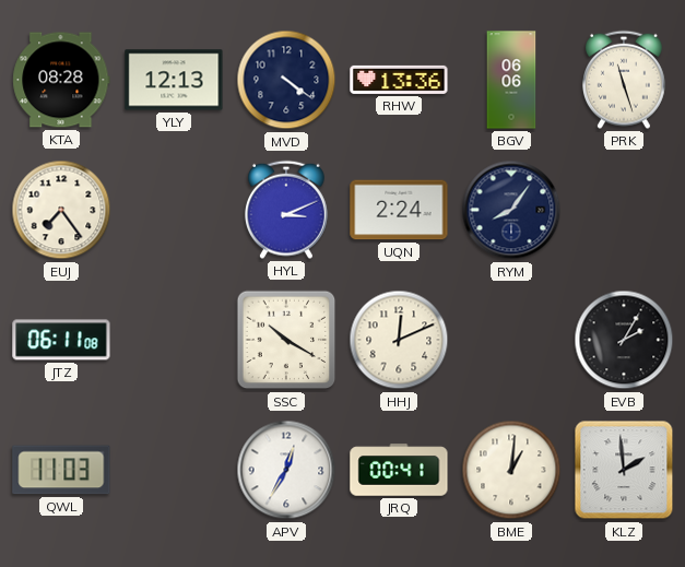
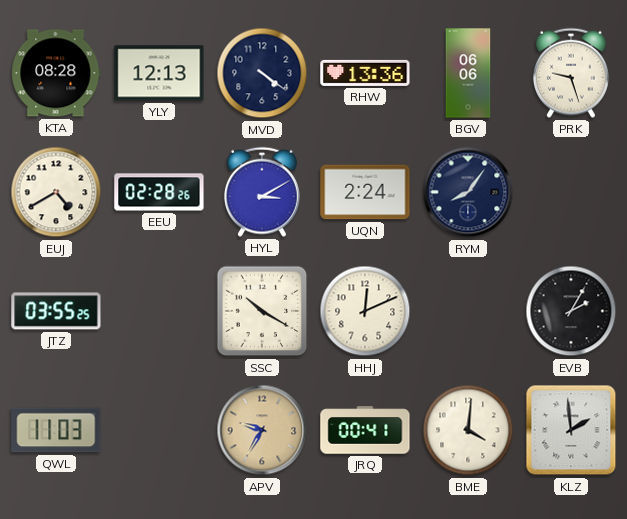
PRK: 11:27 -> 9:27
EUJ: 7:24 -> 4:40
EEU: none -> 02:28
HYL: 3:11 -> 3:10
JTZ: 06:11 -> 03:55
APV: 12:35 -> 9:35
APV dial: white -> champagne
BME: 1:01 -> 4:01
